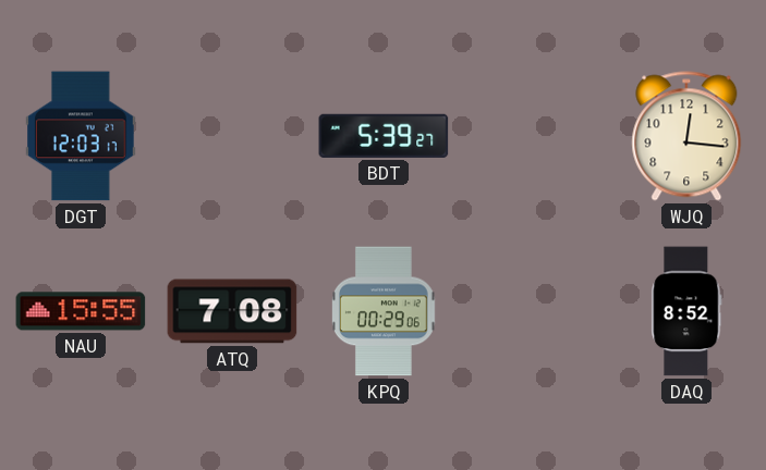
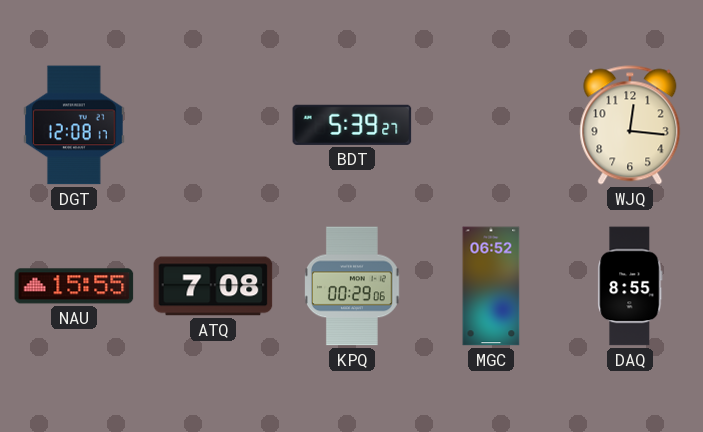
DGT: 12:03 -> 12:08
MGC: none -> 06:52
DAQ: 8:52 -> 8:55
